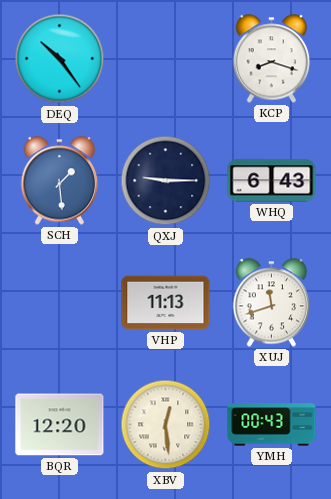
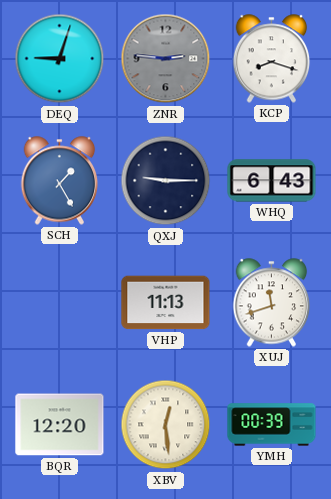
DEQ: 10:24 -> 9:03
ZNR: none -> 2:46
SCH: 1:29 -> 1:25
YMH: 00:43 -> 00:39
